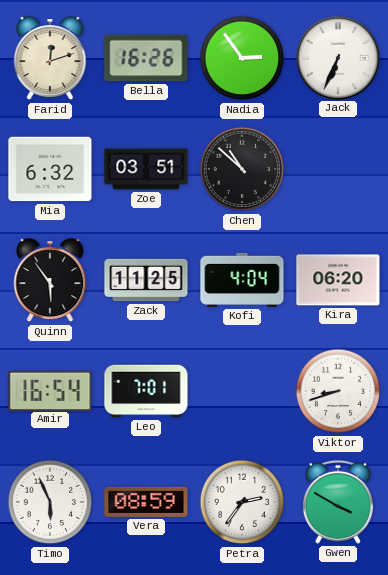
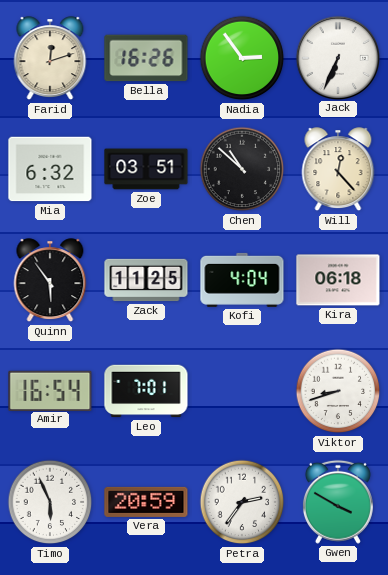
Will: none -> 12:23
Kira: 06:20 -> 06:18
Vera: 08:59 -> 20:59
